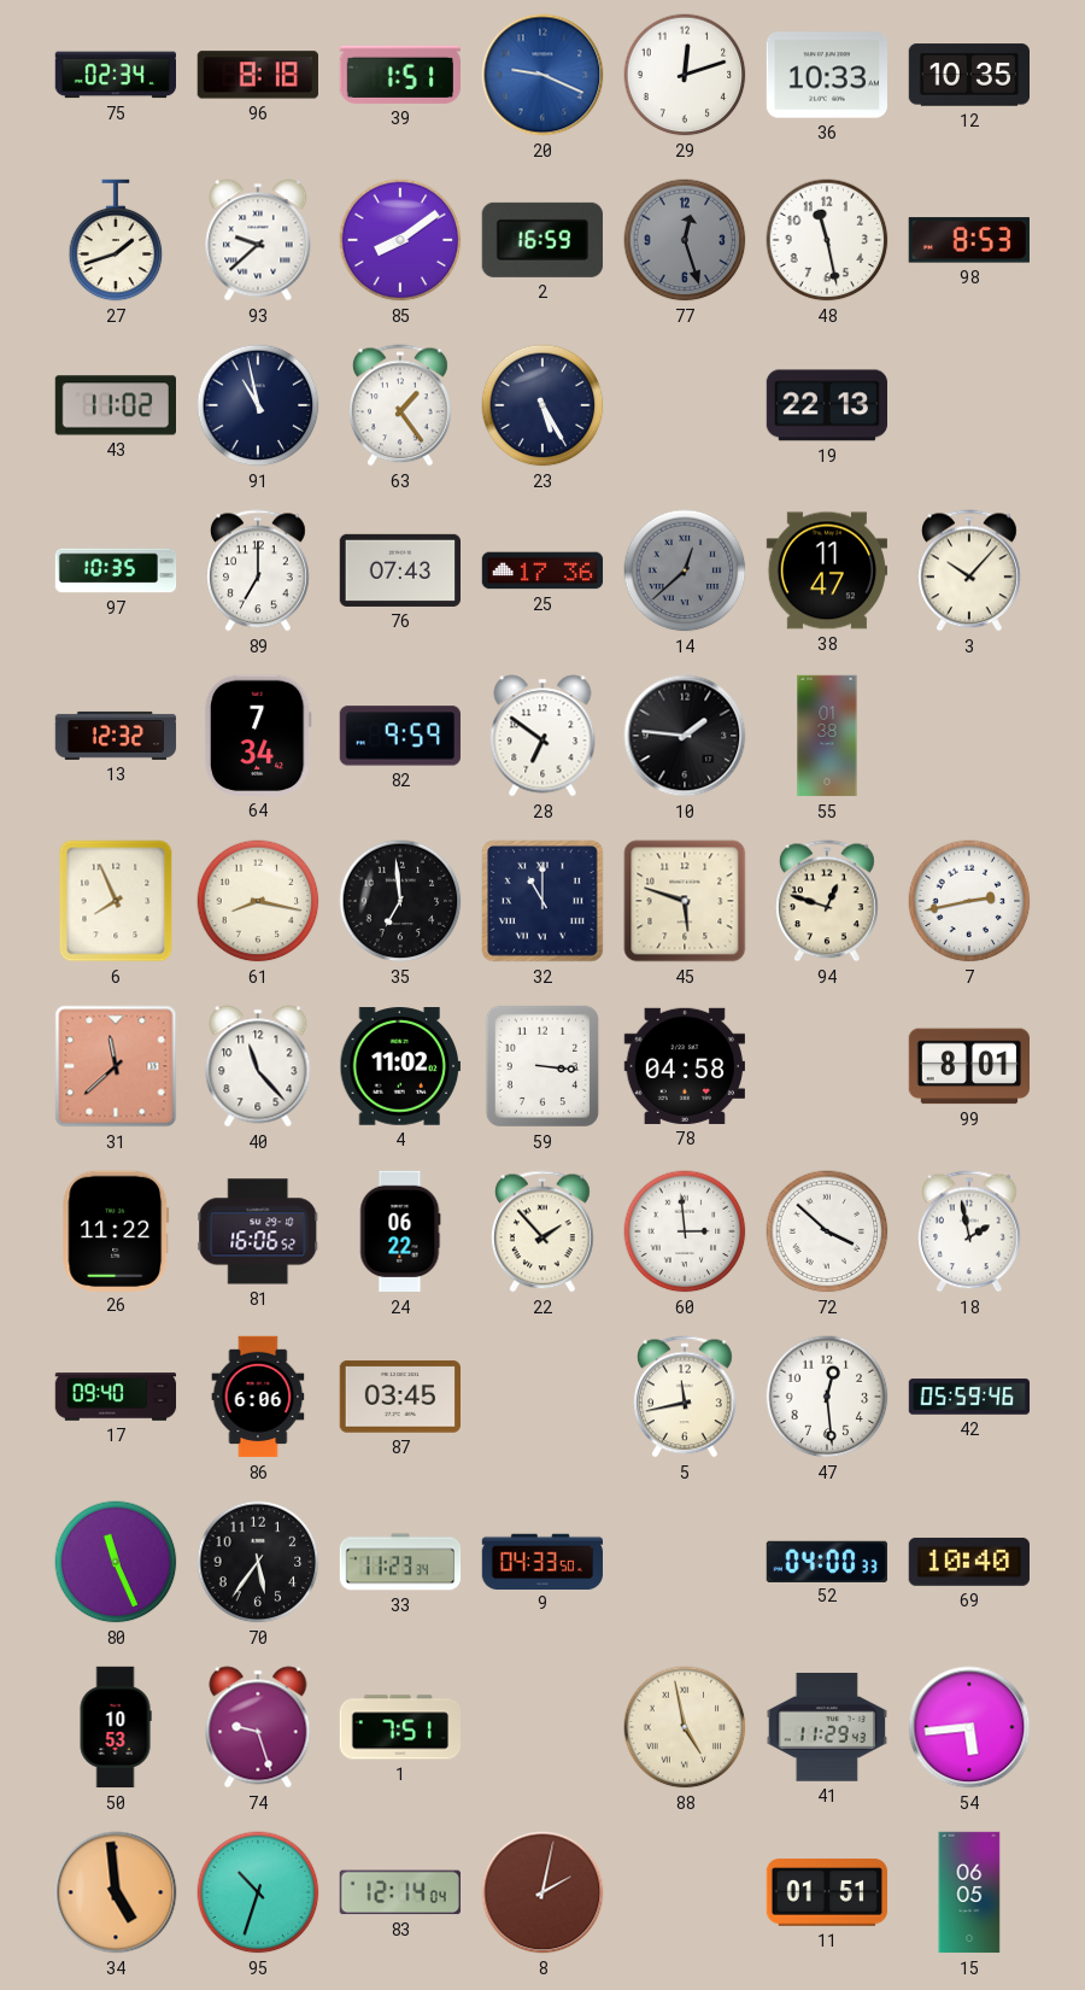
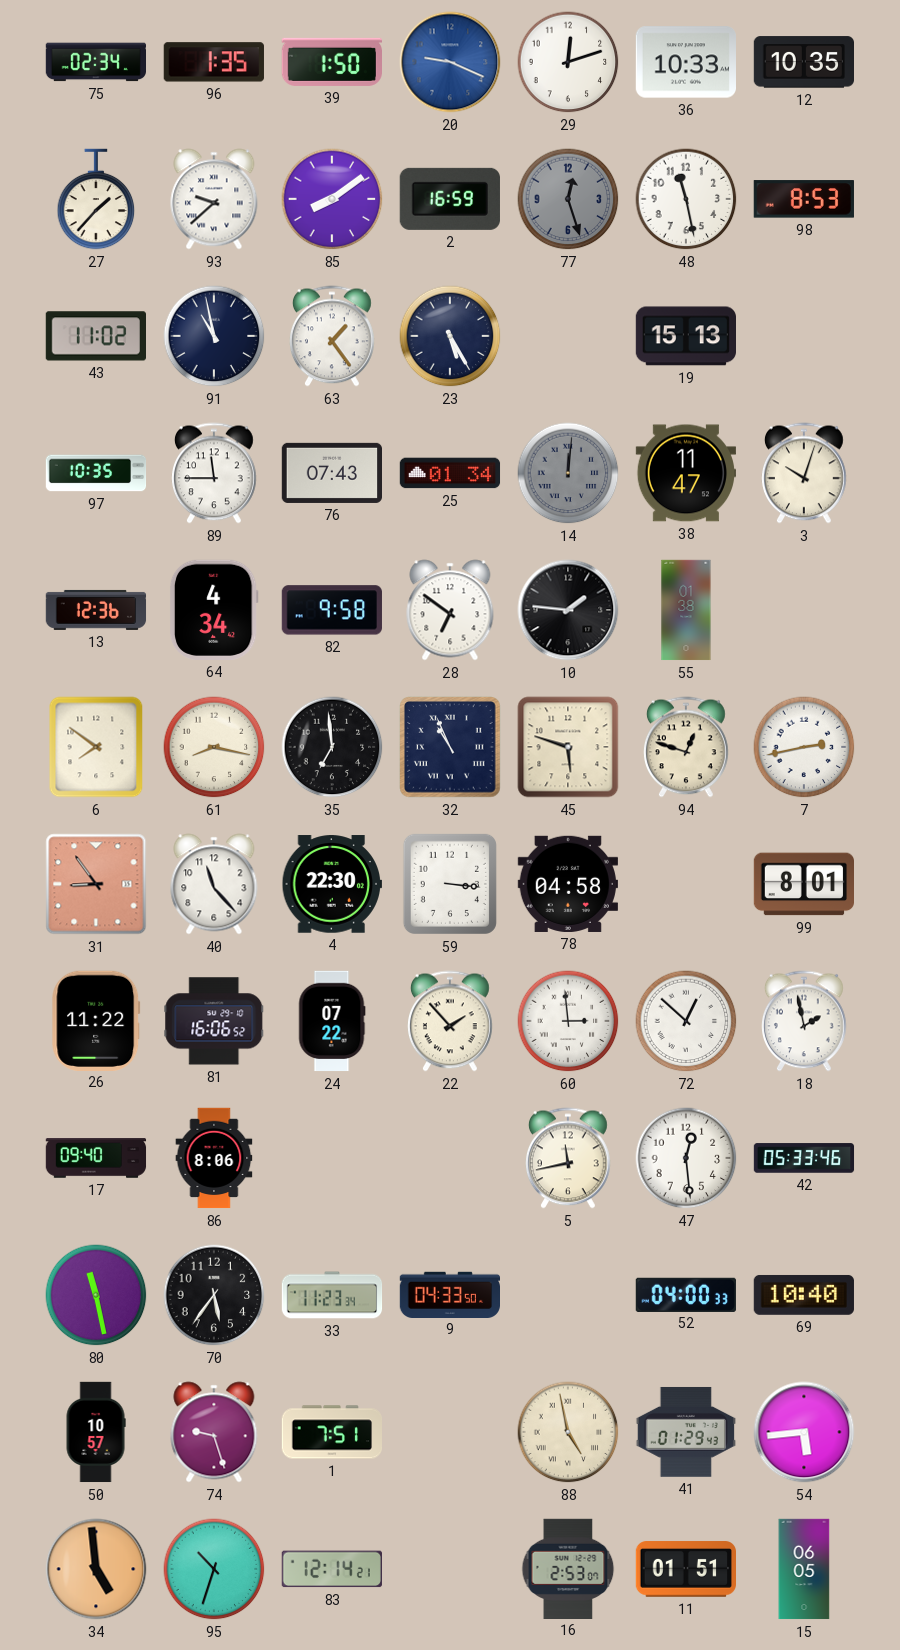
96: 8:18 -> 1:35
39: 1:51 -> 1:50
27: 1:42 -> 1:37
19: 22:13 -> 15:13
89: 7:00 -> 11:45
25: 17:36 -> 01:34
14: 12:38 -> 12:01
3: 10:07 -> 10:03
13: 12:32 -> 12:36
64: 7:34 -> 4:34
82: 9:59 -> 9:58
6: 7:56 -> 7:51
32: 11:00 -> 10:56
31: 11:38 -> 8:54
4: 11:02 -> 22:30
24: 06:22 -> 07:22
72: 3:52 -> 12:52
86: 6:06 -> 8:06
87: 03:45 -> none
42: 05:59 -> 05:33
80: 11:26 -> 11:28
50: 10:53 -> 10:57
41: 11:29 -> 01:29
83: 12:14:04 -> 12:14:21
8: 2:02 -> none
16: none -> 2:53
